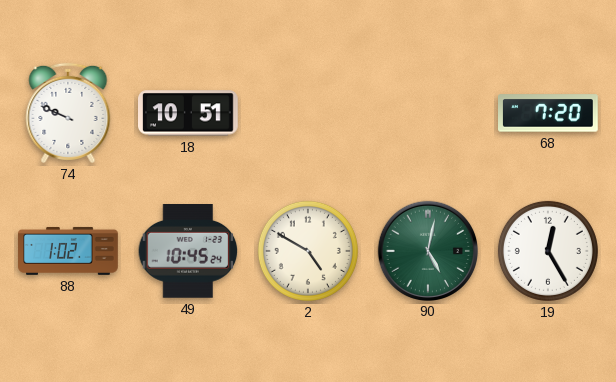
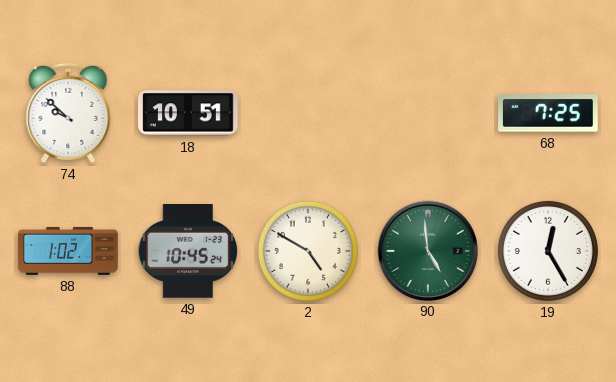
74: 9:49 -> 9:52
68: 7:20 -> 7:25
90: 5:02 -> 4:59
